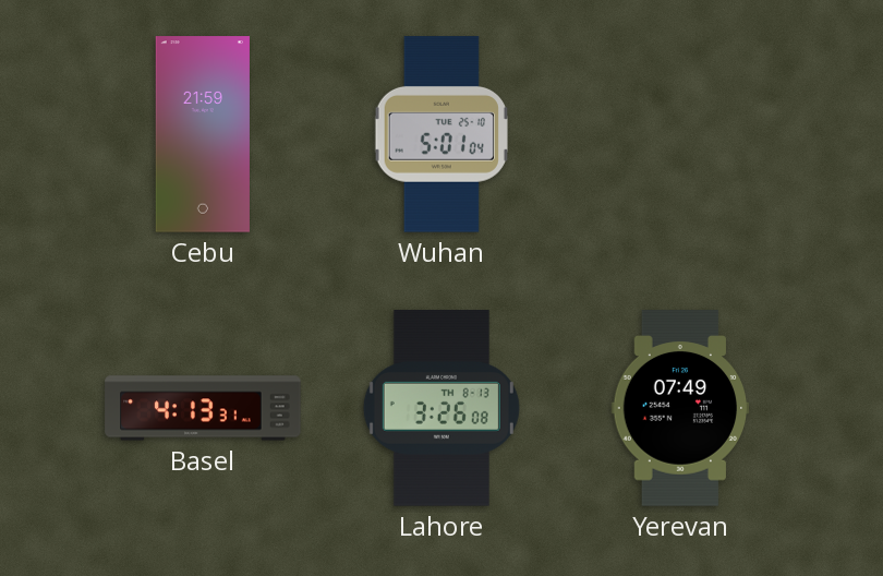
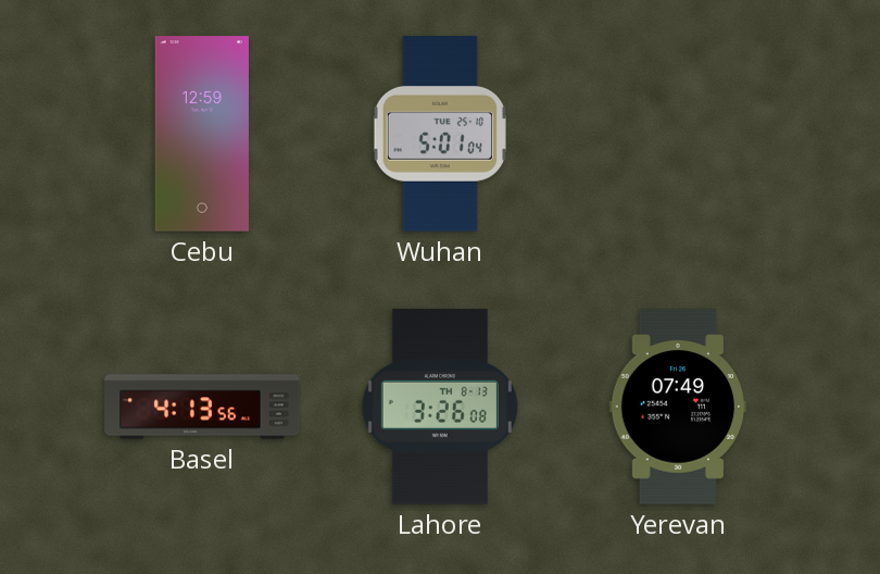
Cebu: 21:59 -> 12:59
Basel: 4:13:31 -> 4:13:56
